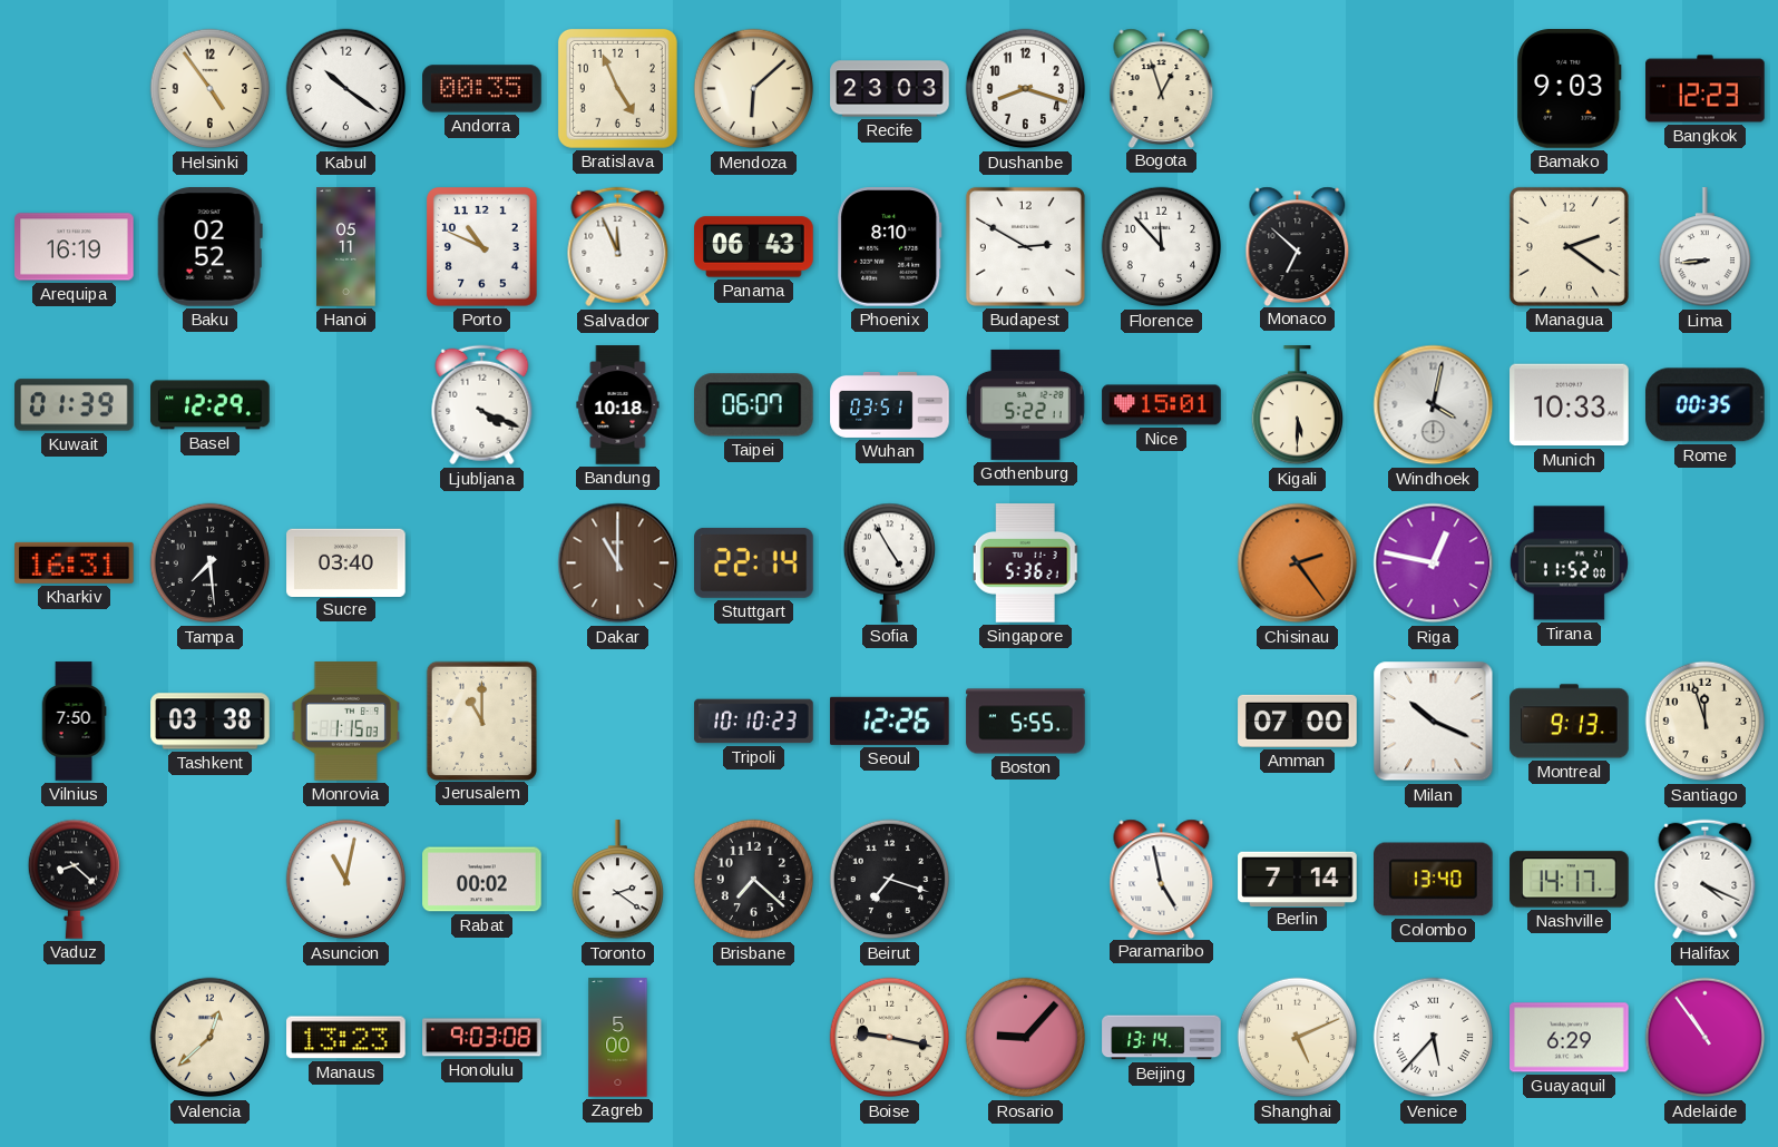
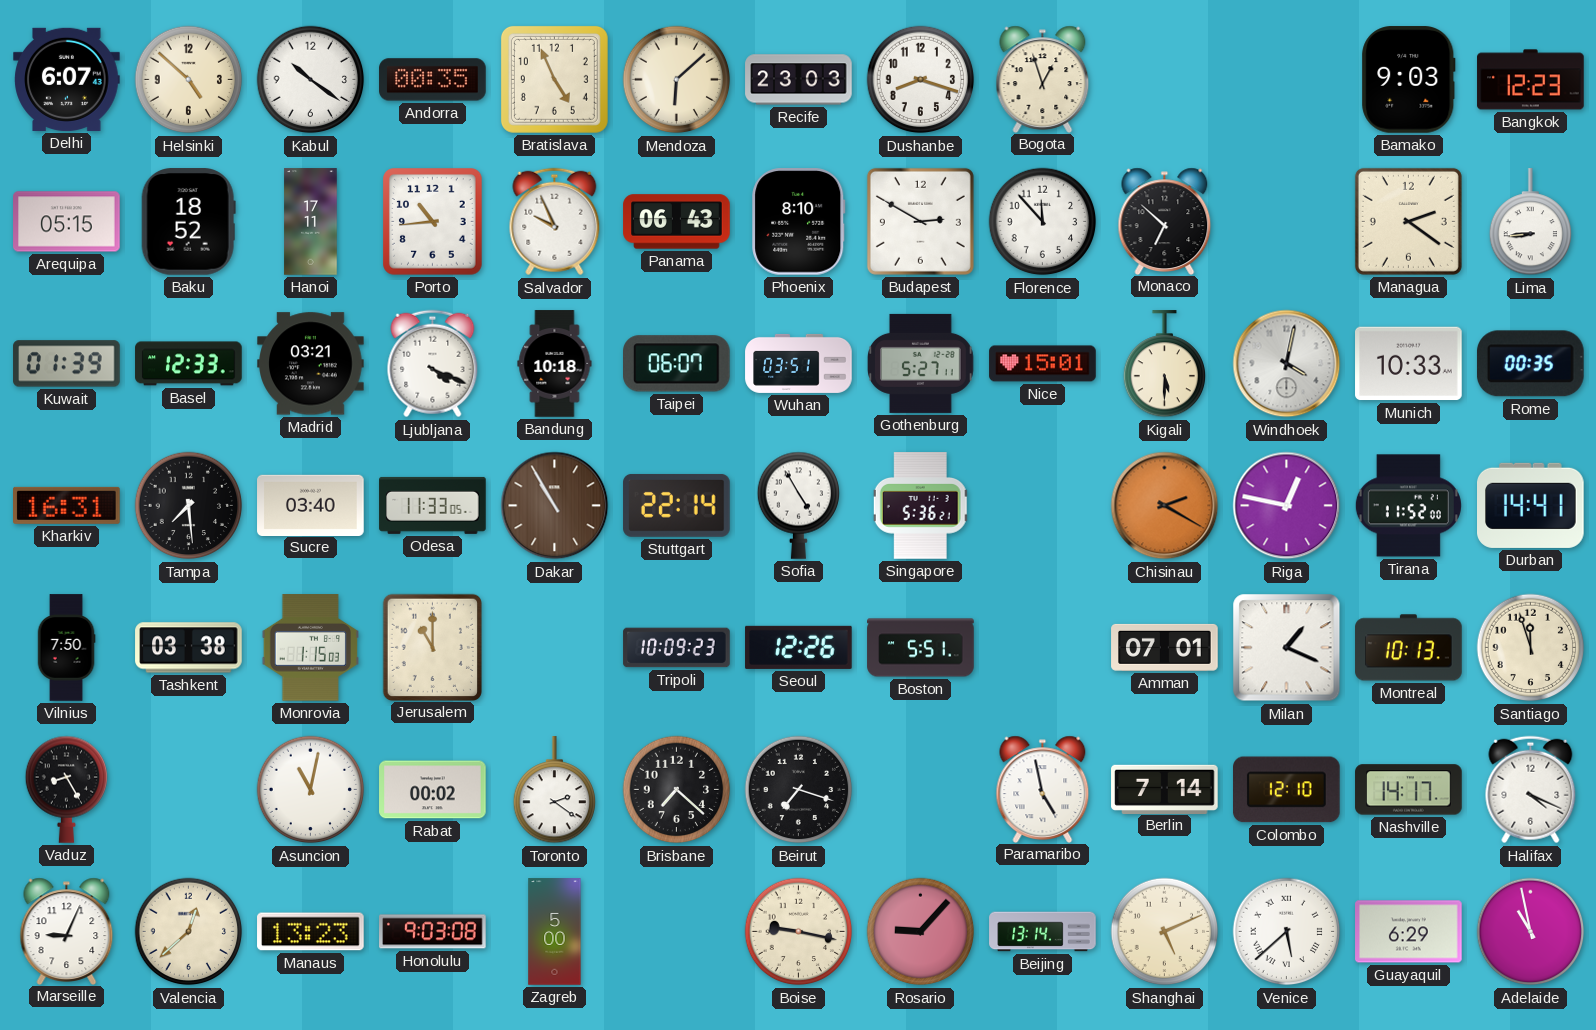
Delhi: none -> 6:07
Helsinki: 4:54 -> 4:52
Arequipa: 16:19 -> 05:15
Baku: 02:52 -> 18:52
Hanoi: 05:11 -> 17:11
Porto: 10:49 -> 10:44
Salvador: 11:56 -> 9:56
Basel: 12:29 -> 12:33
Madrid: none -> 03:21
Gothenburg: 5:22 -> 5:27
Odesa: none -> 11:33
Dakar: 11:00 -> 10:55
Chisinau: 2:24 -> 2:20
Durban: none -> 14:41
Tripoli: 10:10 -> 10:09
Boston: 5:55 -> 5:51
Amman: 07:00 -> 07:01
Milan: 10:19 -> 1:19
Montreal: 9:13 -> 10:13
Vaduz: 8:22 -> 8:25
Colombo: 13:40 -> 12:10
Marseille: none -> 9:04
Venice: 5:37 -> 5:38
Adelaide: 10:54 -> 10:58
